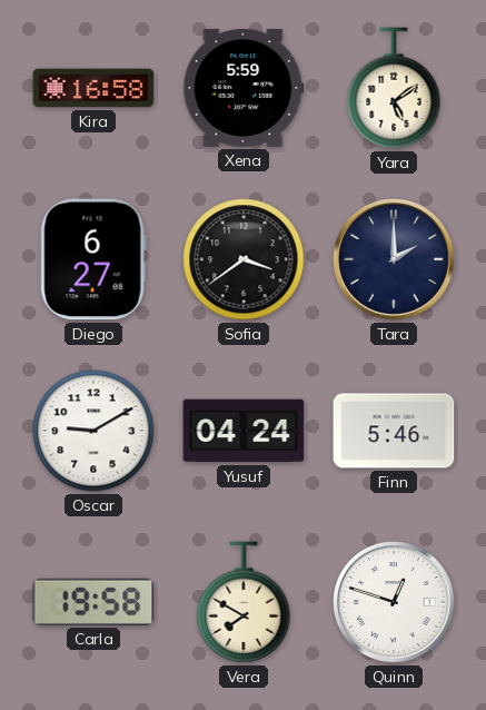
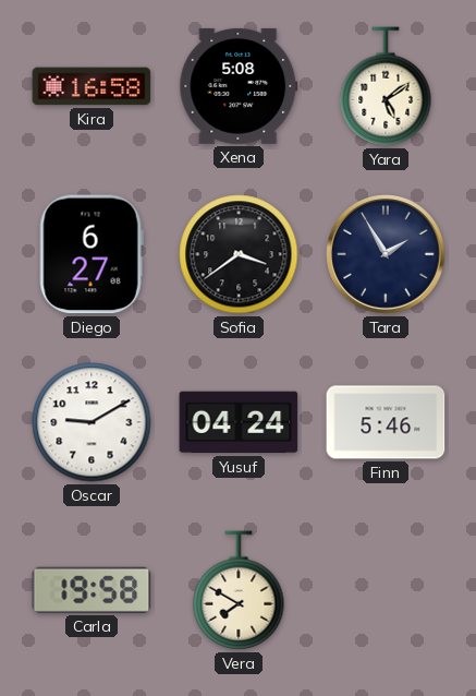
Xena: 5:59 -> 5:08
Tara: 2:00 -> 1:55
Quinn: 12:48 -> none
